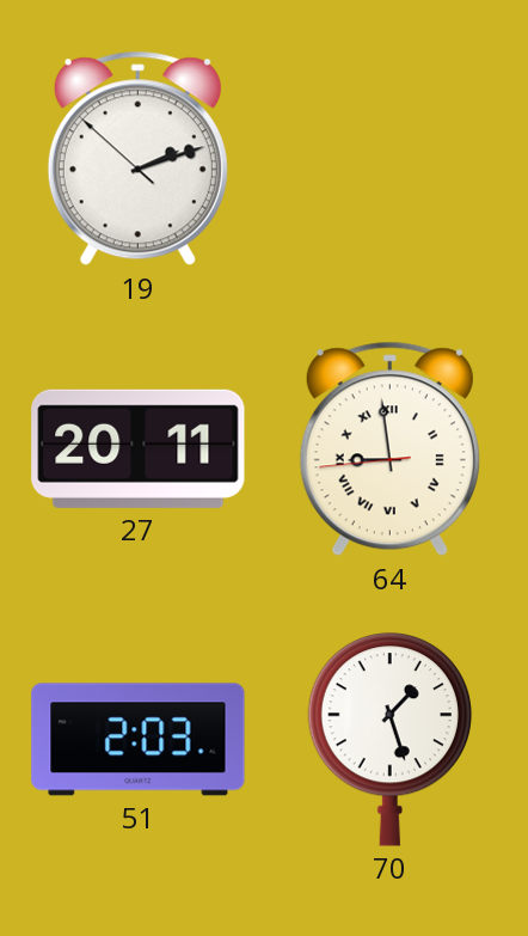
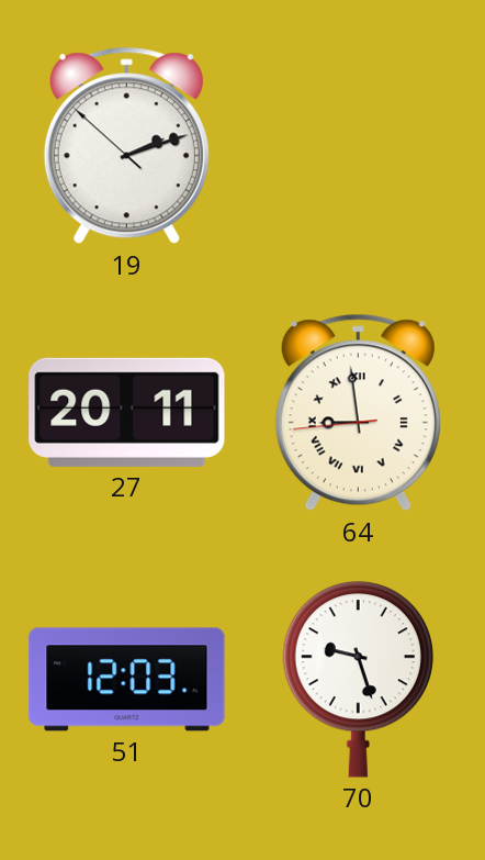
51: 2:03 -> 12:03
70: 1:27 -> 9:27
